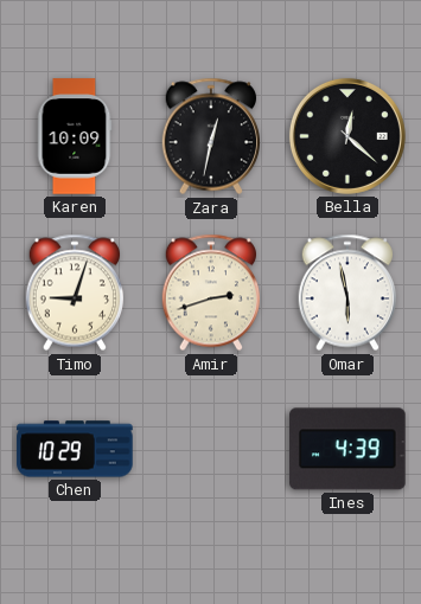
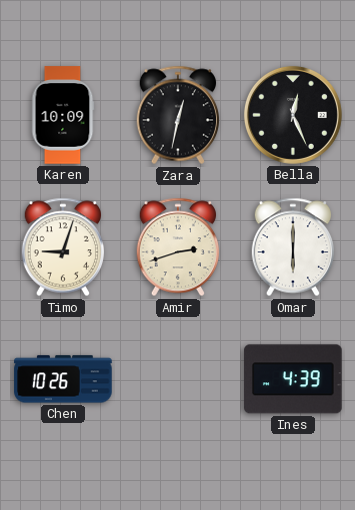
Bella: 12:22 -> 12:26
Omar: 5:58 -> 6:00
Chen: 10:29 -> 10:26
